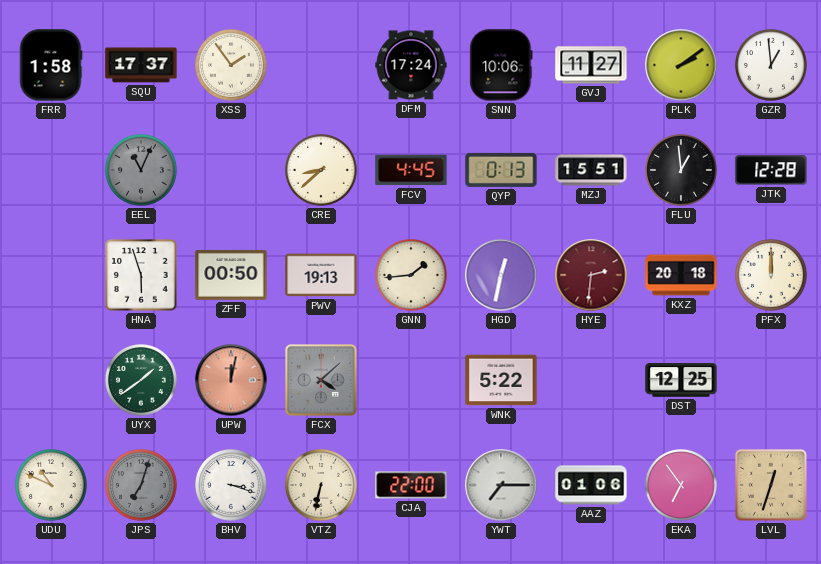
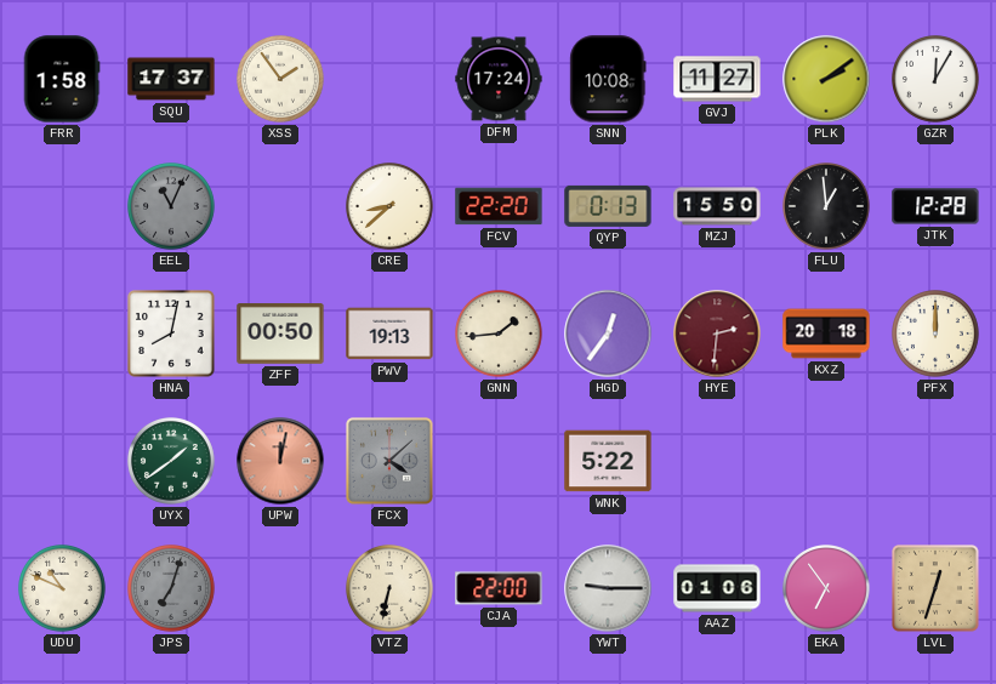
SNN: 10:06 -> 10:08
GZR: 12:59 -> 12:05
FCV: 4:45 -> 22:20
MZJ: 15:51 -> 15:50
HNA: 5:57 -> 8:02
HGD: 12:32 -> 12:36
DST: 12:25 -> none
BHV: 3:18 -> none
YWT: 7:15 -> 9:15
